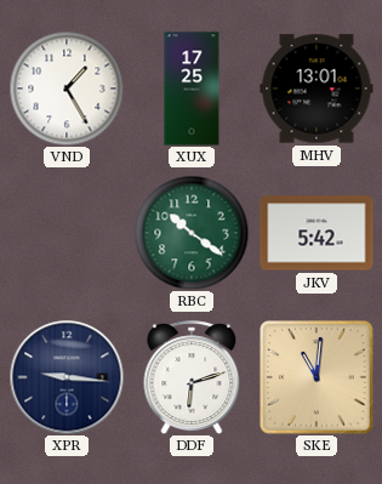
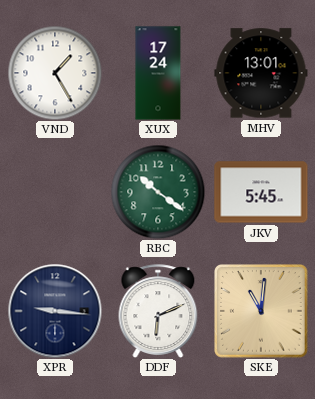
XUX: 17:25 -> 17:24
JKV: 5:42 -> 5:45
DDF: 6:12 -> 6:11
